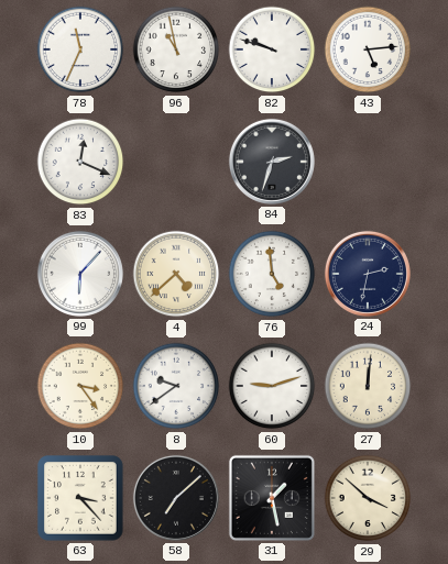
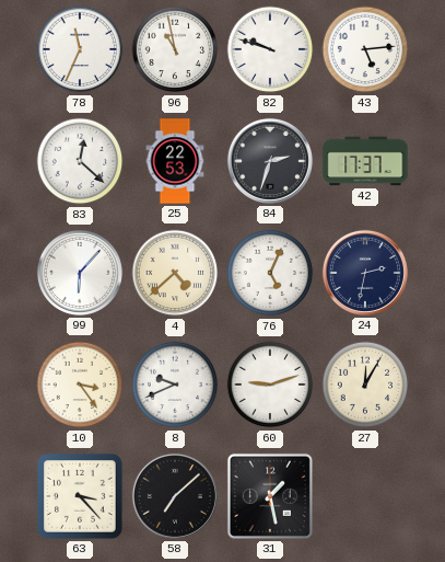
83: 12:19 -> 12:22
25: none -> 22:53
42: none -> 17:37
76: 4:59 -> 5:04
8: 9:39 -> 9:41
27: 12:01 -> 12:05
29: 3:52 -> none
